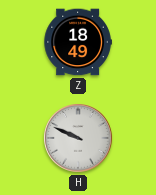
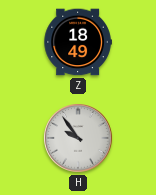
H: 9:49 -> 9:54
